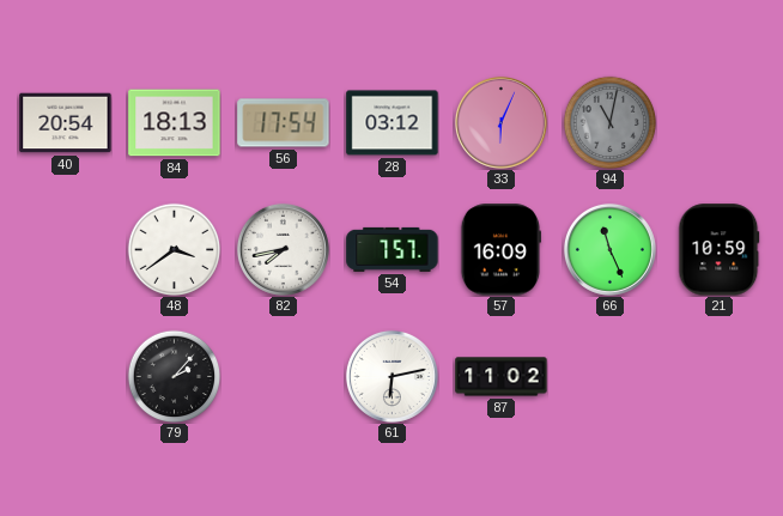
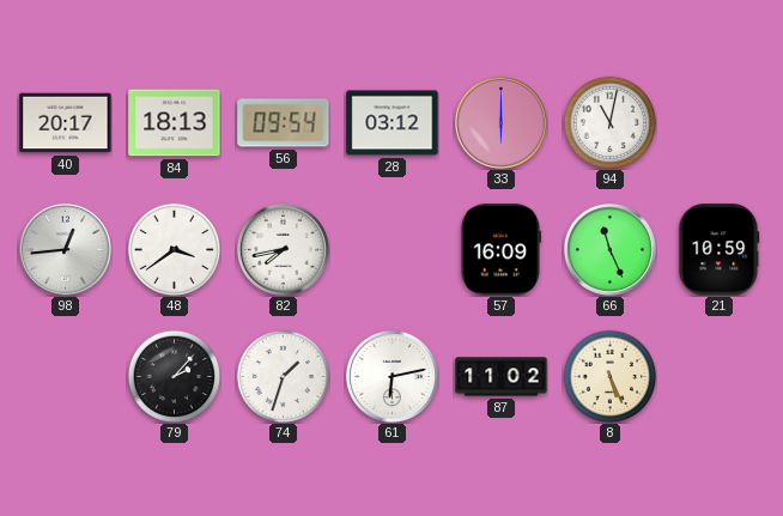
40: 20:54 -> 20:17
56: 17:54 -> 09:54
33: 6:04 -> 6:00
94 dial: grey -> white
98: none -> 12:44
54: 7:57 -> none
74: none -> 1:33
8: none -> 5:26
